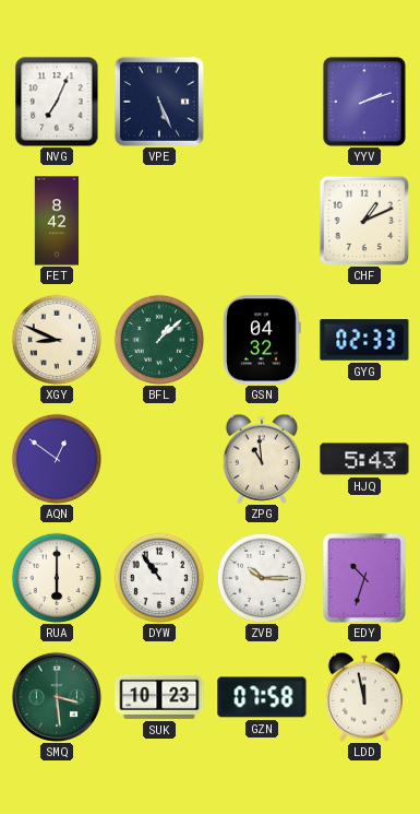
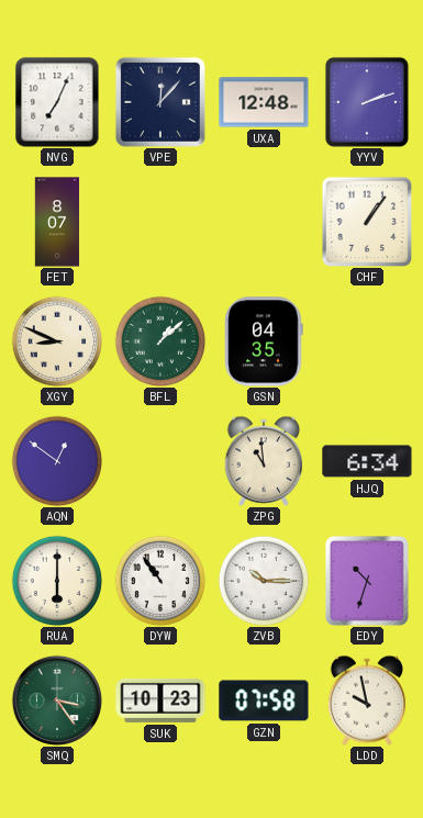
VPE: 5:26 -> 12:07
UXA: none -> 12:48
FET: 8:42 -> 8:07
CHF: 1:11 -> 1:06
GSN: 04:32 -> 04:35
GYG: 02:33 -> none
HJQ: 5:43 -> 6:34
SMQ: 3:29 -> 3:24
LDD: 11:58 -> 9:58
